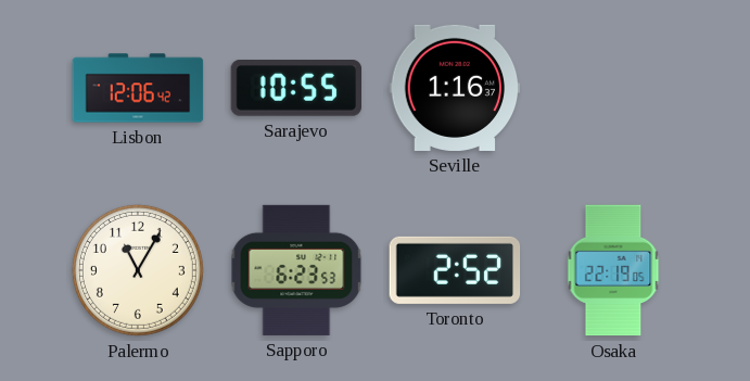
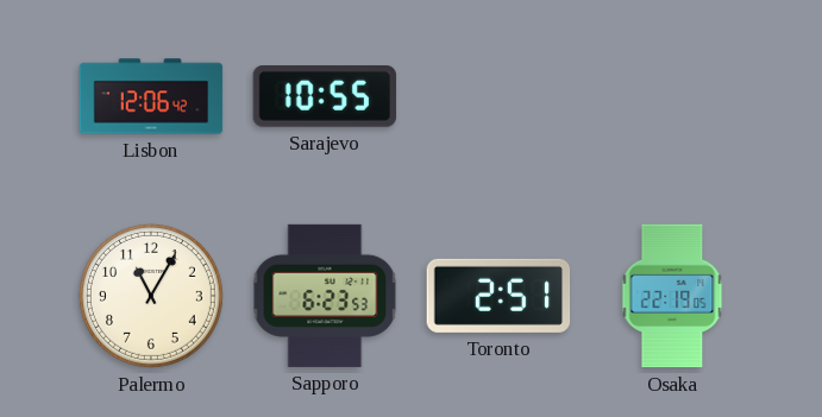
Seville: 1:16 -> none
Toronto: 2:52 -> 2:51
